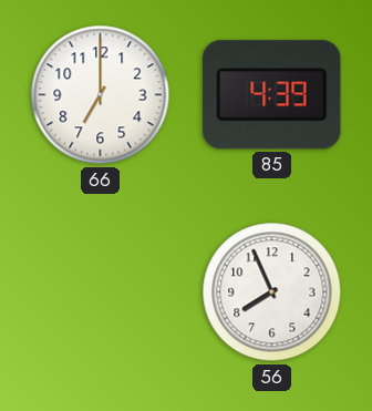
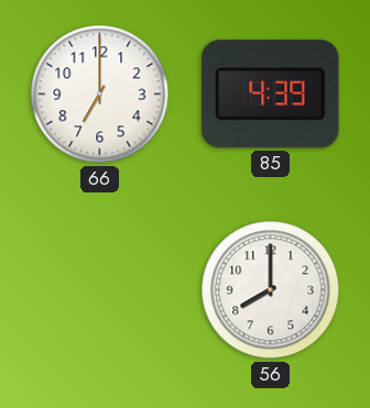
56: 7:56 -> 8:00
